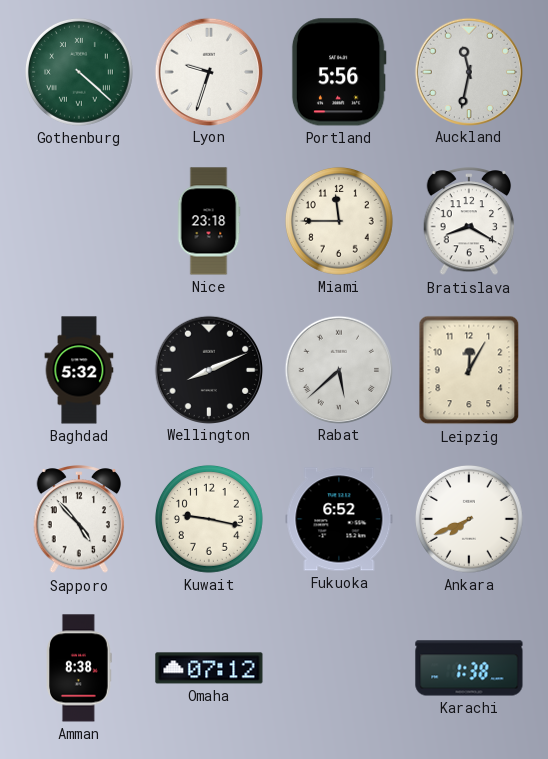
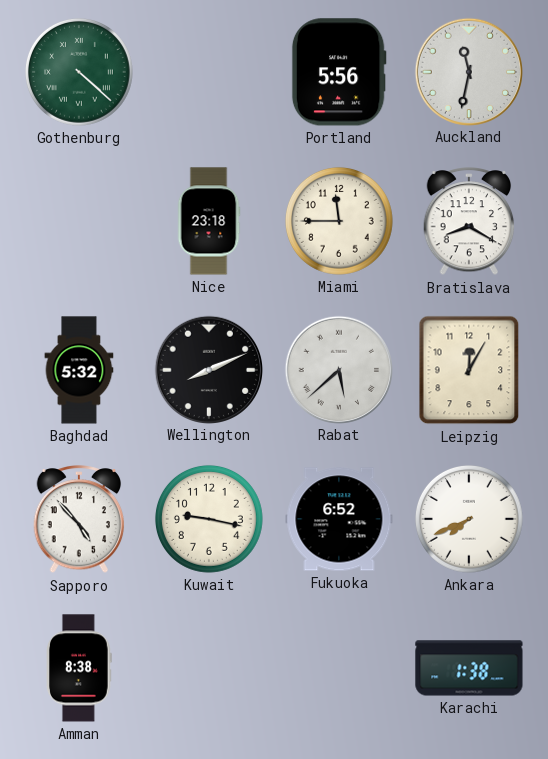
Lyon: 9:33 -> none
Omaha: 07:12 -> none
